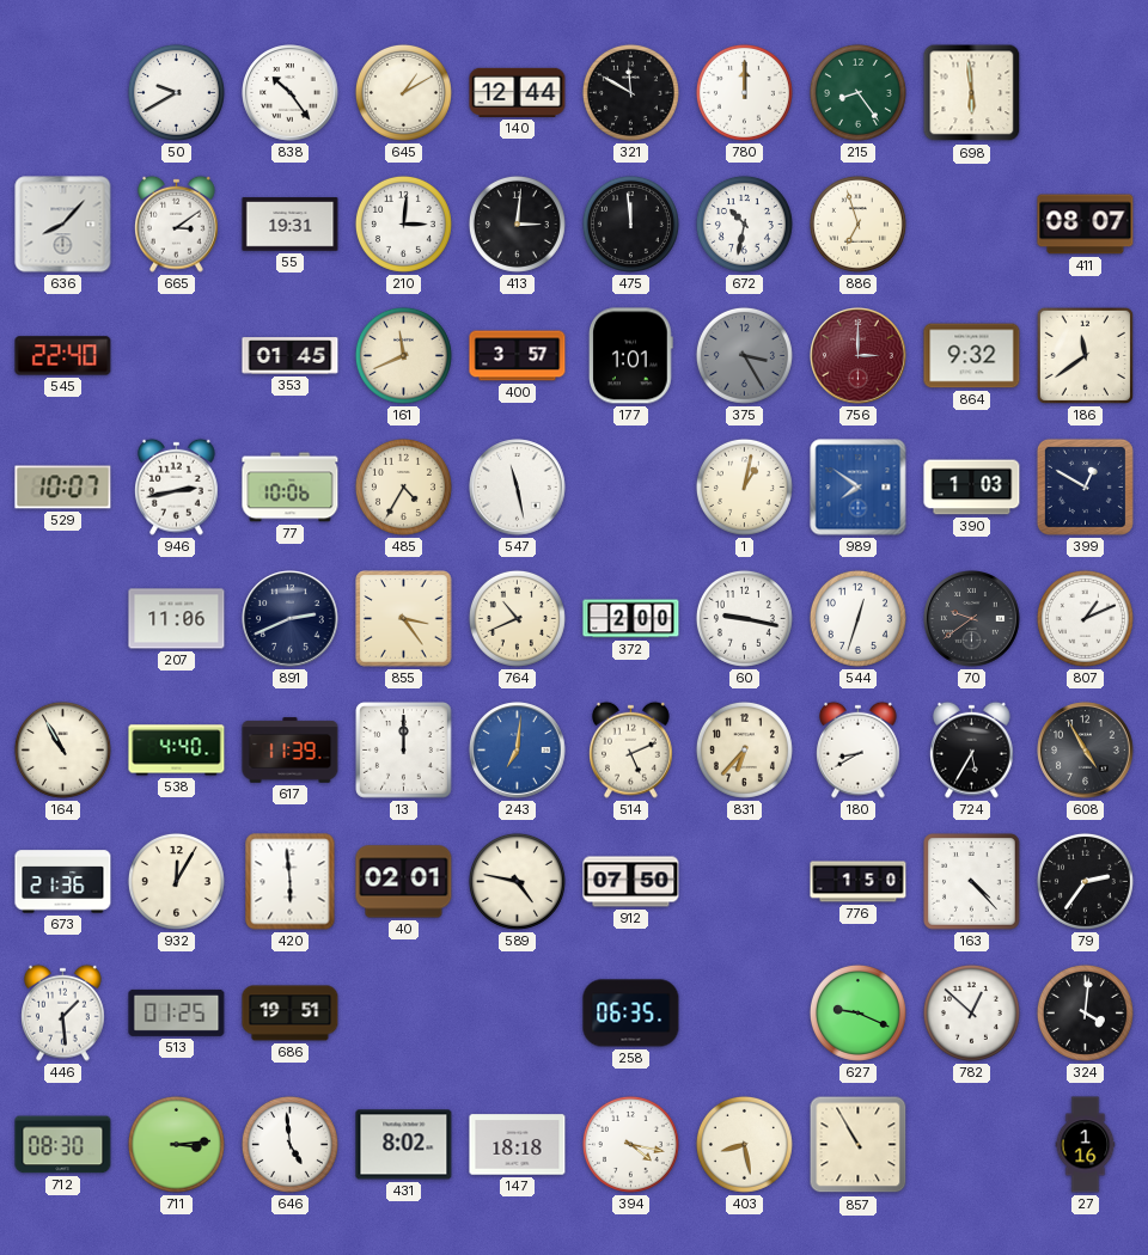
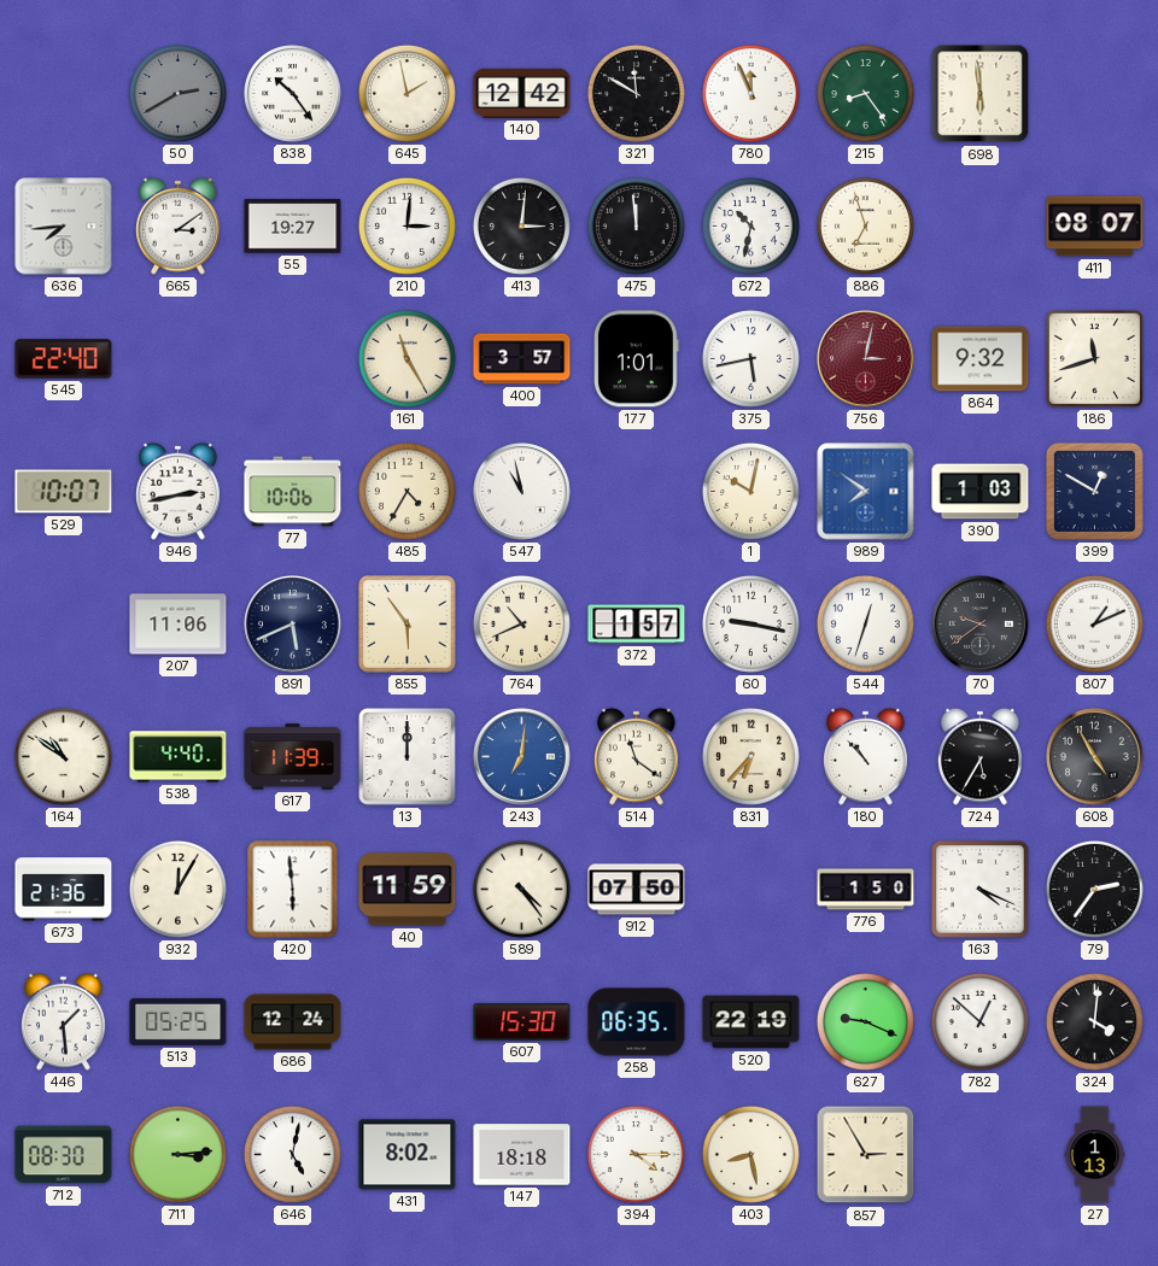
50: 9:40 -> 2:40
50 dial: white -> grey
645: 1:10 -> 1:58
140: 12:44 -> 12:42
780: 12:00 -> 11:56
636: 8:07 -> 7:44
55: 19:31 -> 19:27
353: 01:45 -> none
161: 11:41 -> 11:25
375: 3:25 -> 5:43
375 dial: grey -> white
756: 3:00 -> 3:02
186: 11:39 -> 11:42
547: 11:28 -> 10:58
1: 1:02 -> 10:02
891: 2:41 -> 5:41
855: 3:24 -> 5:54
372: 2:00 -> 1:57
164: 10:55 -> 10:51
514: 5:11 -> 11:21
180: 8:40 -> 10:53
40: 02:01 -> 11:59
589: 4:47 -> 4:24
163: 4:23 -> 4:19
513: 01:25 -> 05:25
686: 19:51 -> 12:24
607: none -> 15:30
520: none -> 22:19
646: 4:59 -> 5:02
394: 4:17 -> 4:15
857: 10:55 -> 2:55
27: 1:16 -> 1:13
